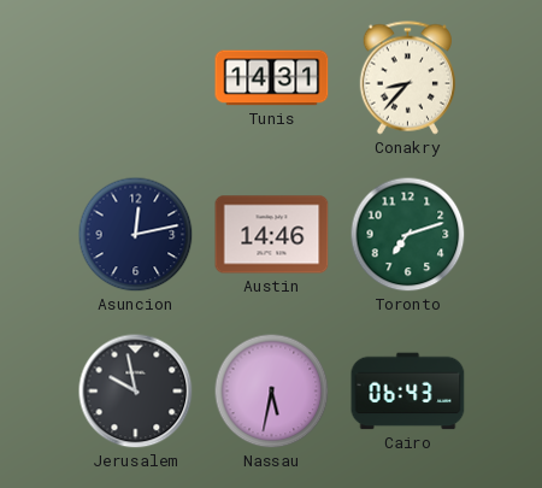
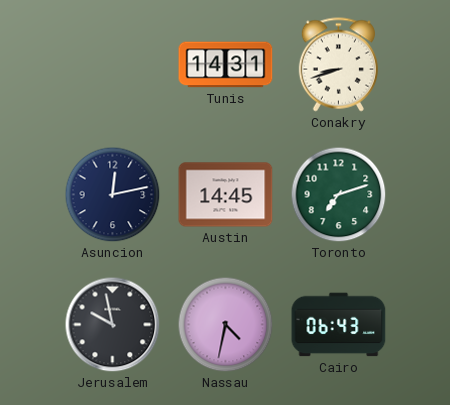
Conakry: 8:37 -> 8:42
Austin: 14:46 -> 14:45
Nassau: 5:32 -> 4:32
